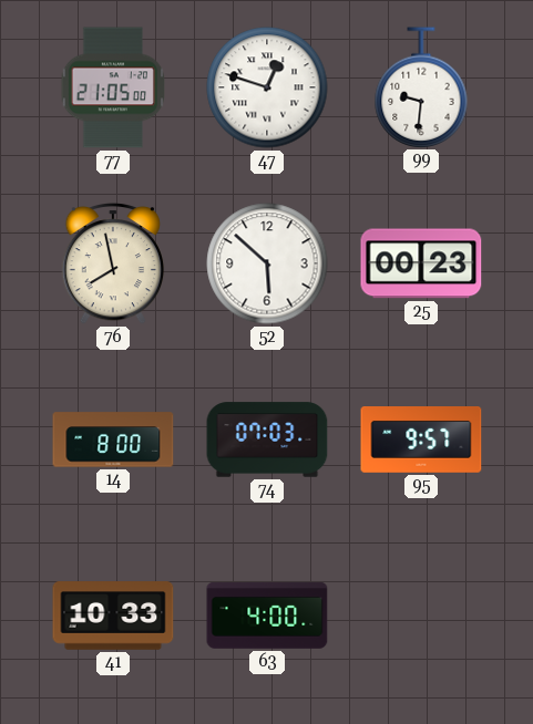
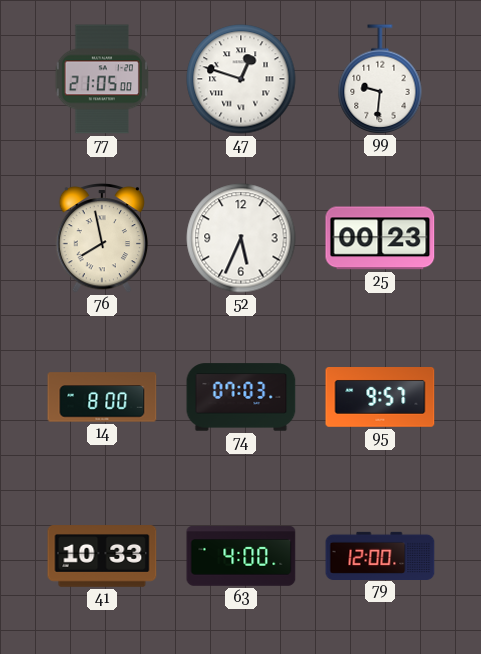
52: 5:52 -> 5:34
79: none -> 12:00
